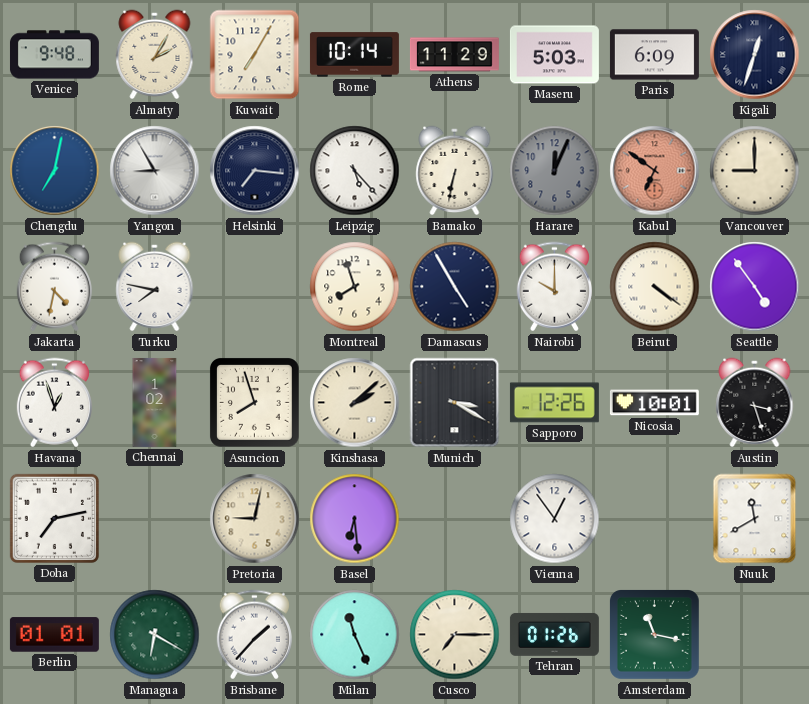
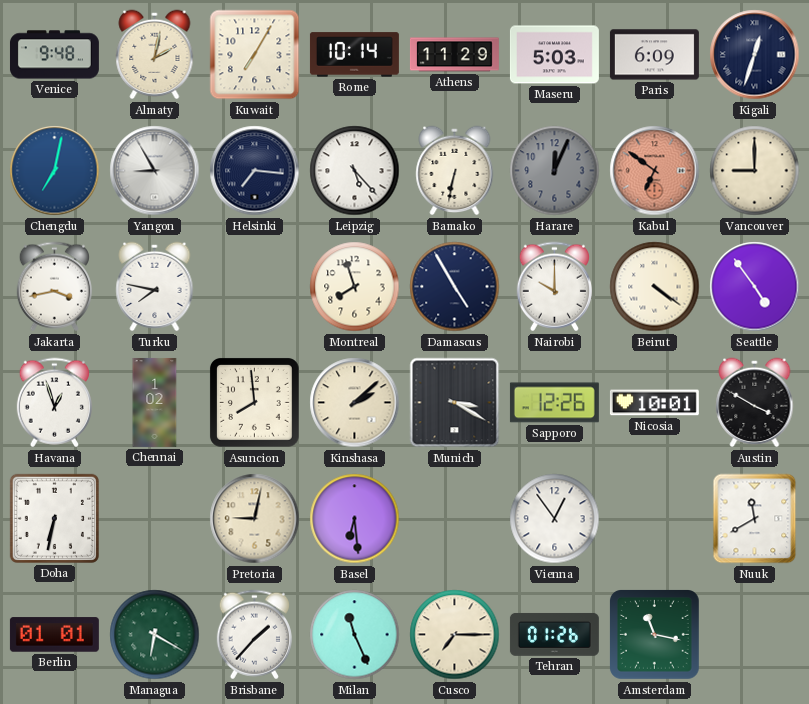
Almaty: 2:05 -> 2:02
Jakarta: 4:32 -> 3:43
Asuncion: 7:57 -> 7:59
Austin: 3:27 -> 3:50
Doha: 7:13 -> 6:32
